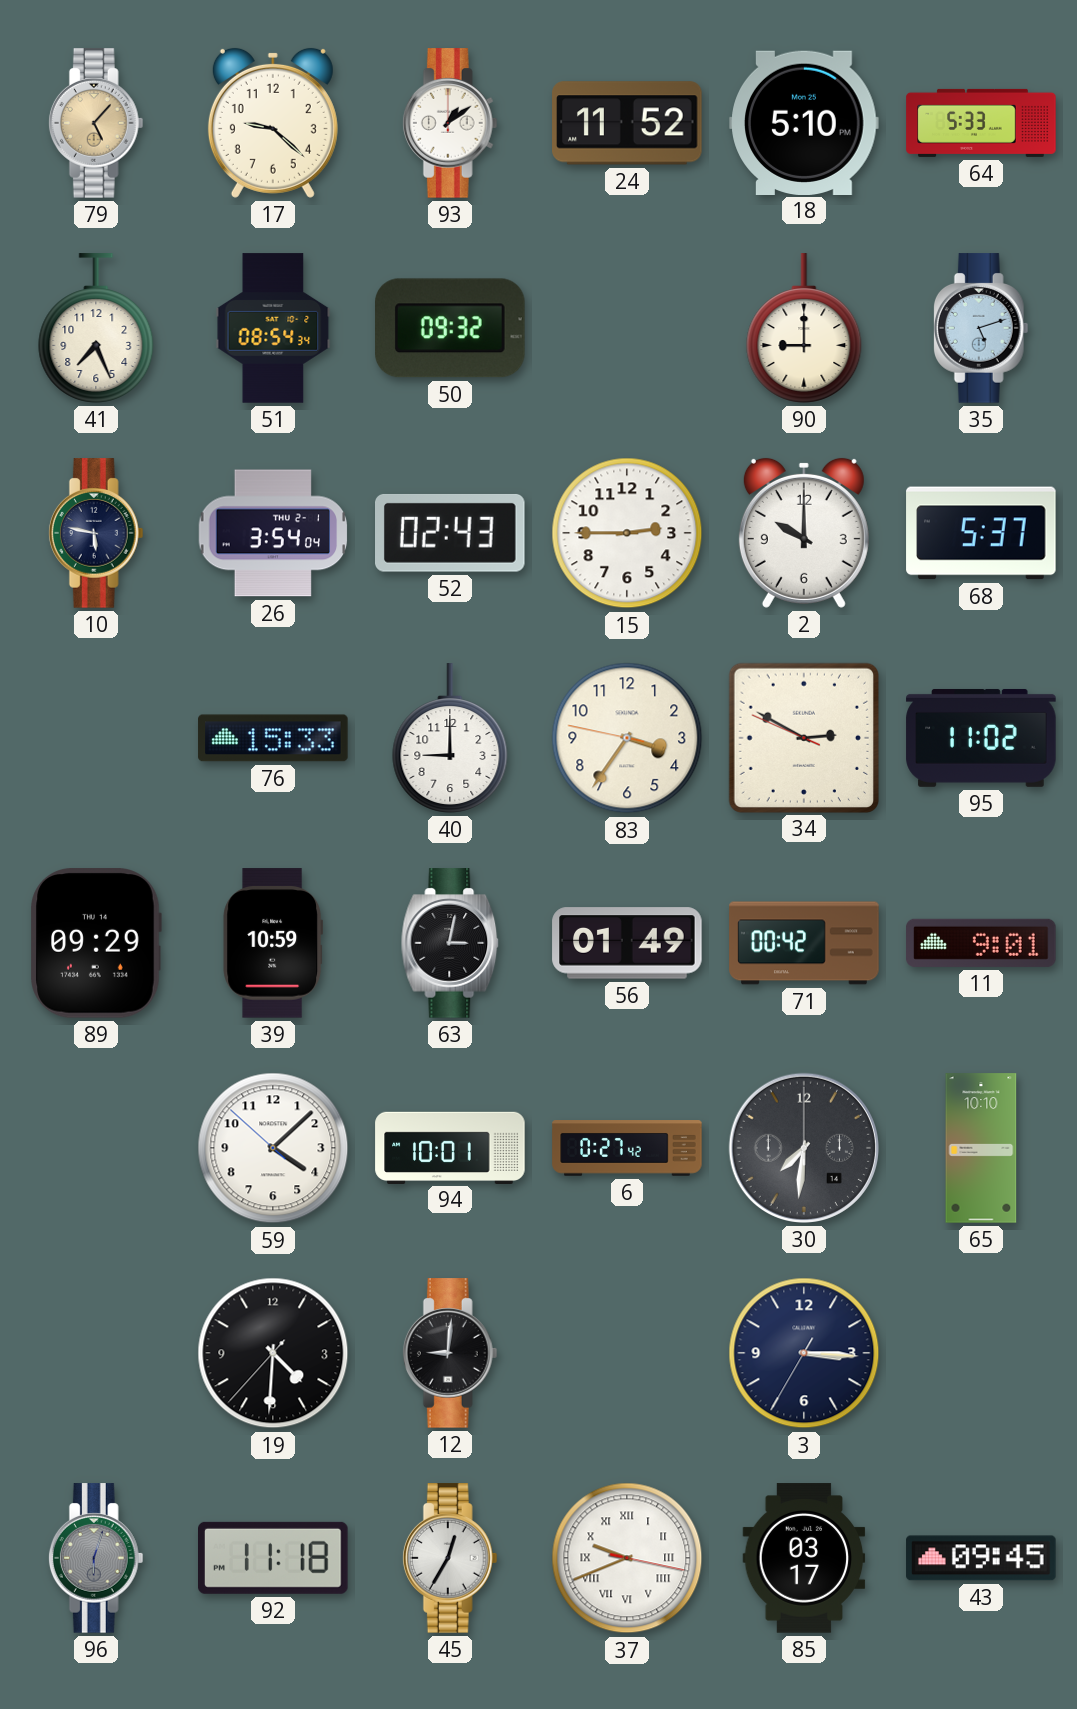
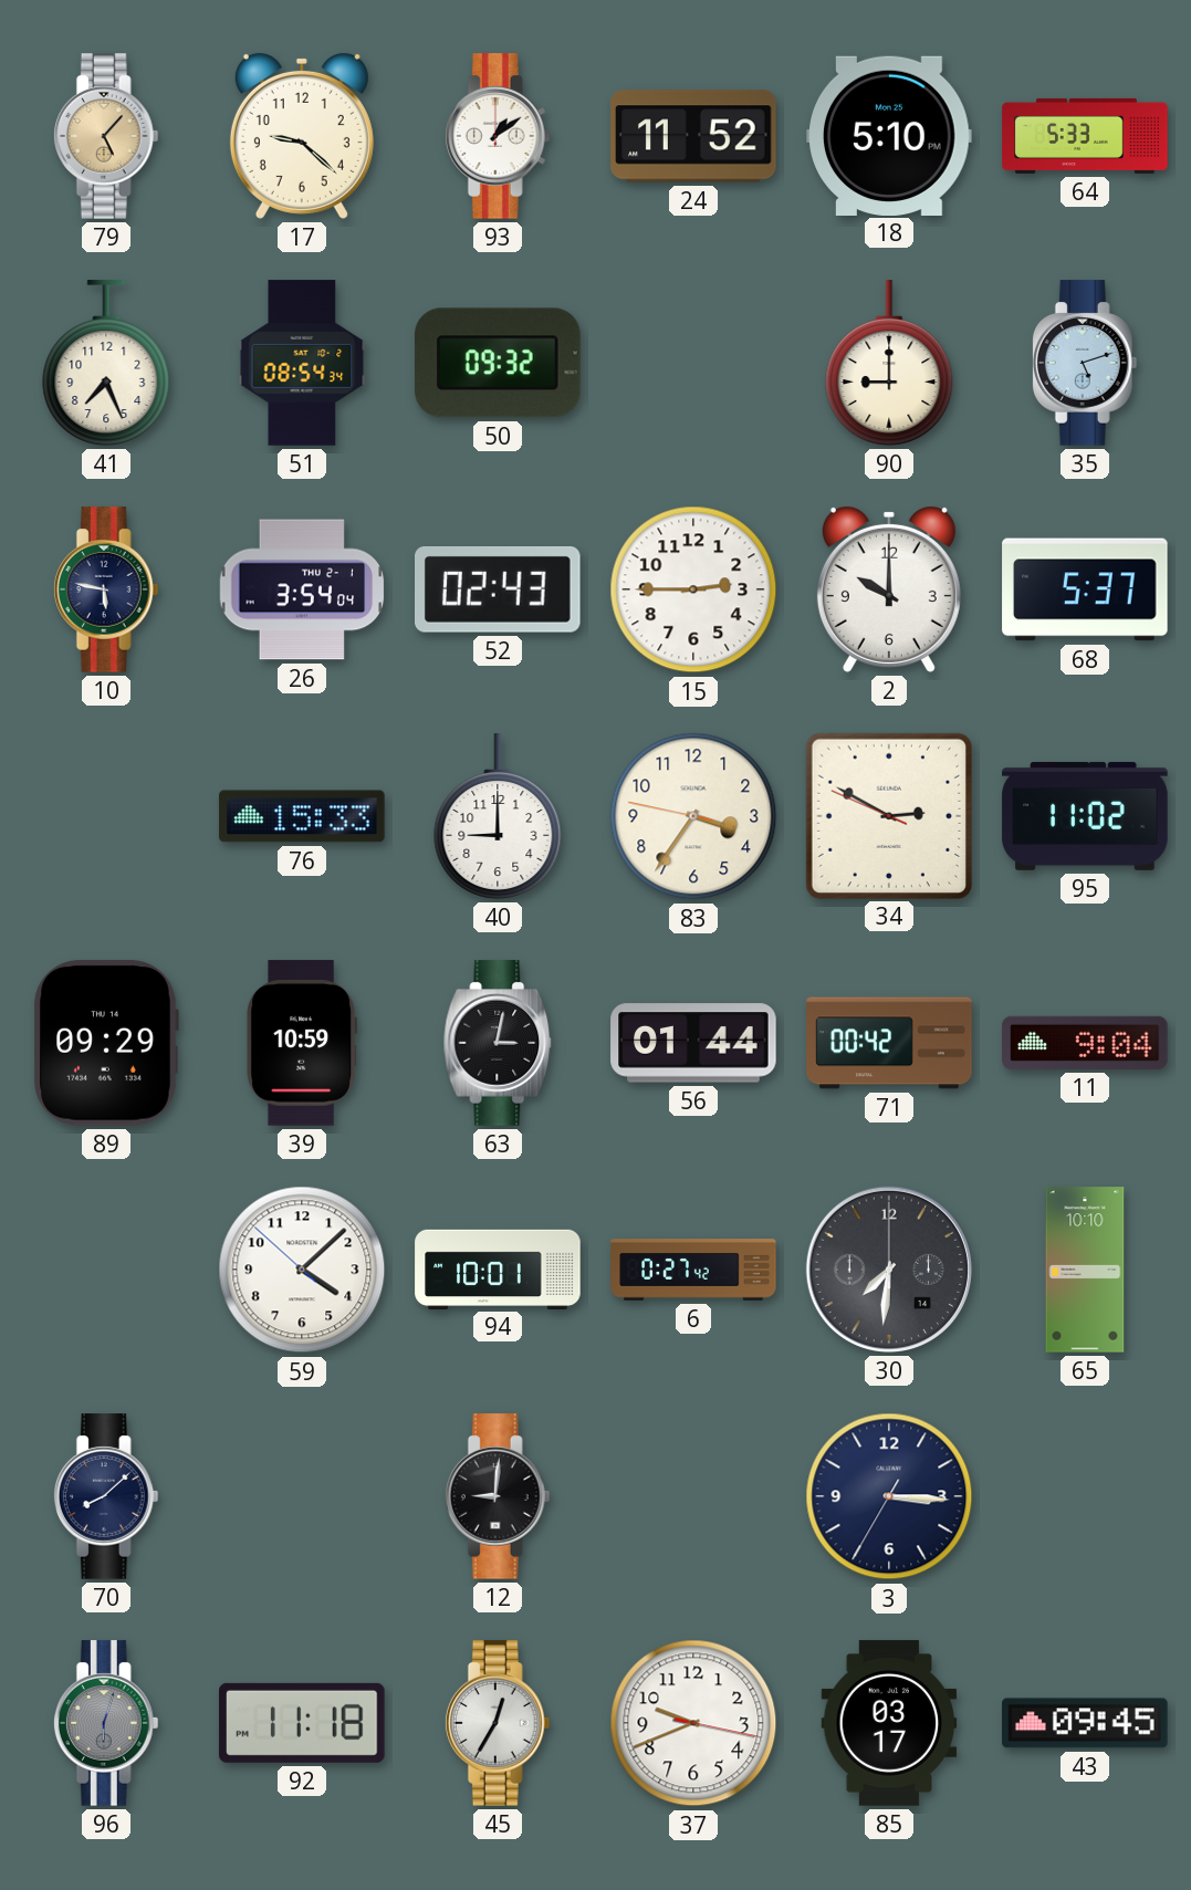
56: 01:49 -> 01:44
11: 9:01 -> 9:04
70: none -> 8:08
19: 4:30 -> none
37 numerals: Roman -> Arabic
